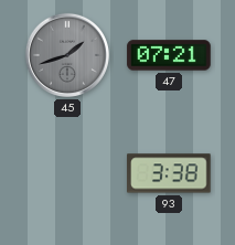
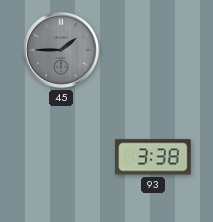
45: 1:42 -> 1:45
47: 07:21 -> none
